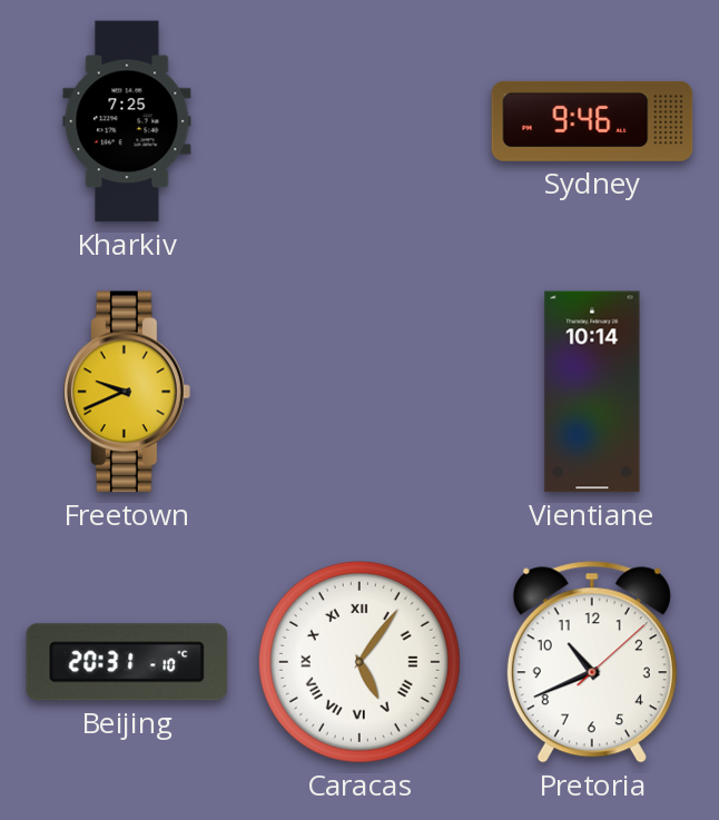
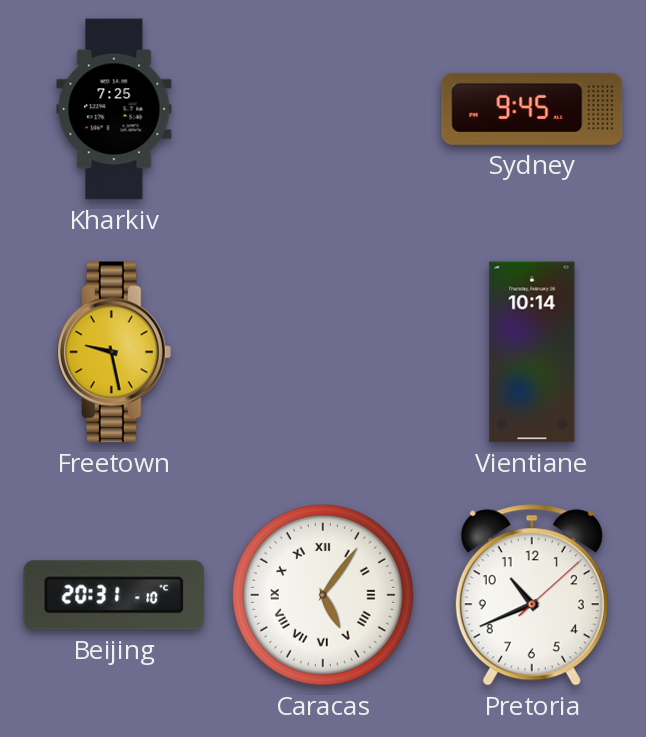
Sydney: 9:46 -> 9:45
Freetown: 9:41 -> 9:28
